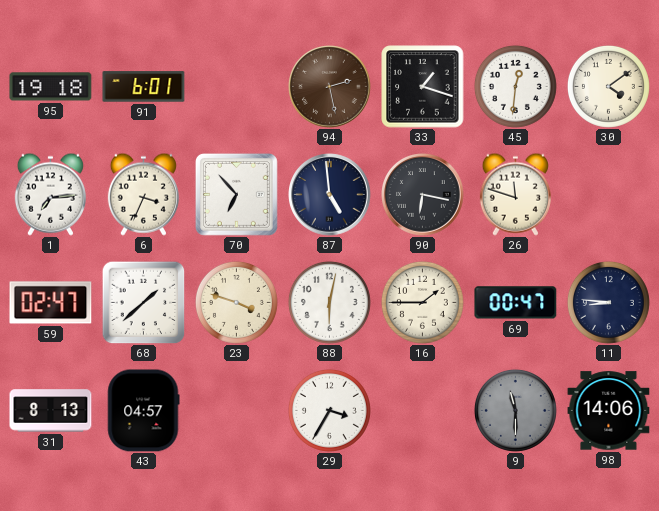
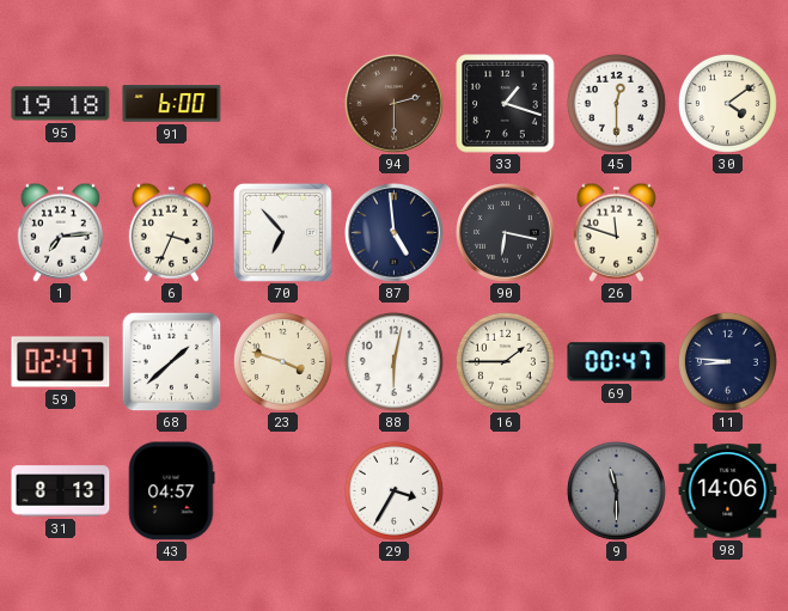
91: 6:01 -> 6:00
94: 2:28 -> 2:30
45: 12:31 -> 12:30
